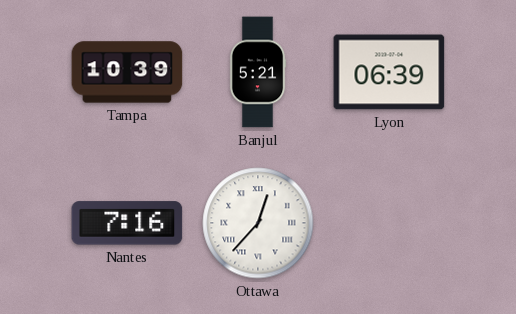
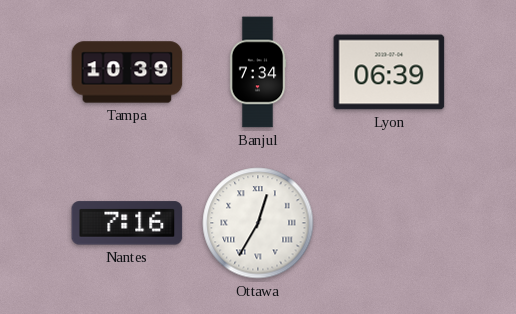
Banjul: 5:21 -> 7:34
Ottawa: 12:37 -> 12:35
